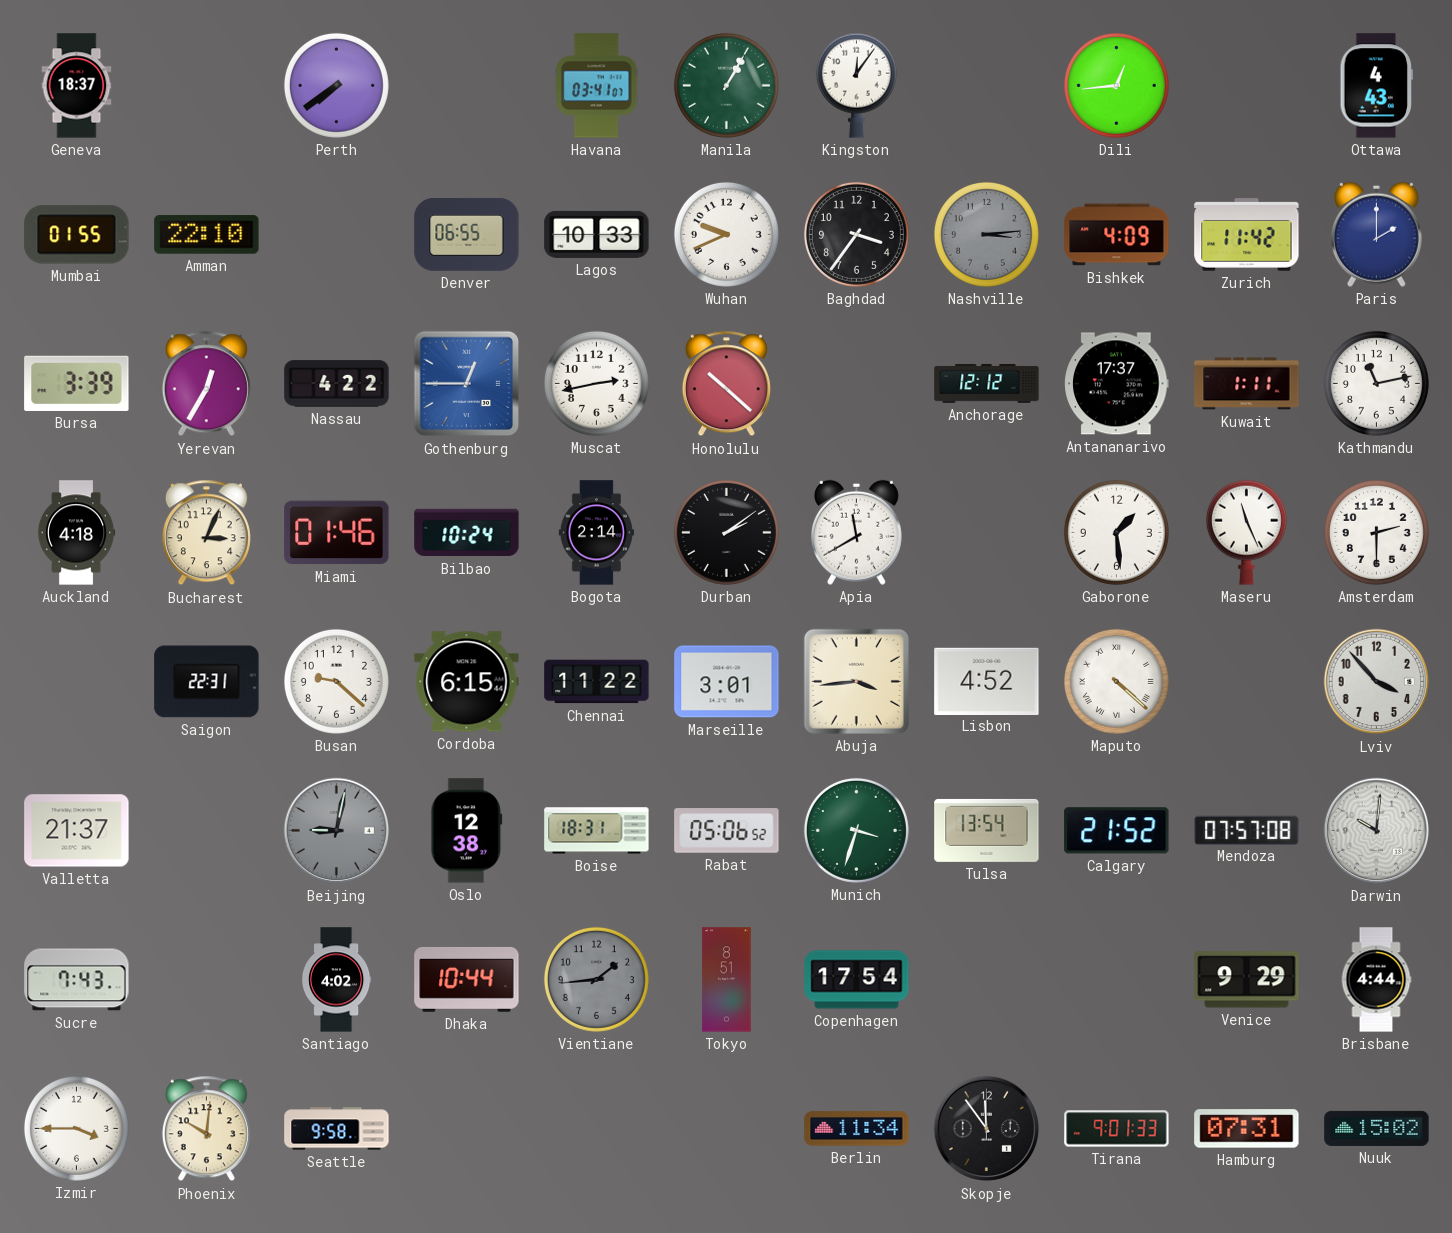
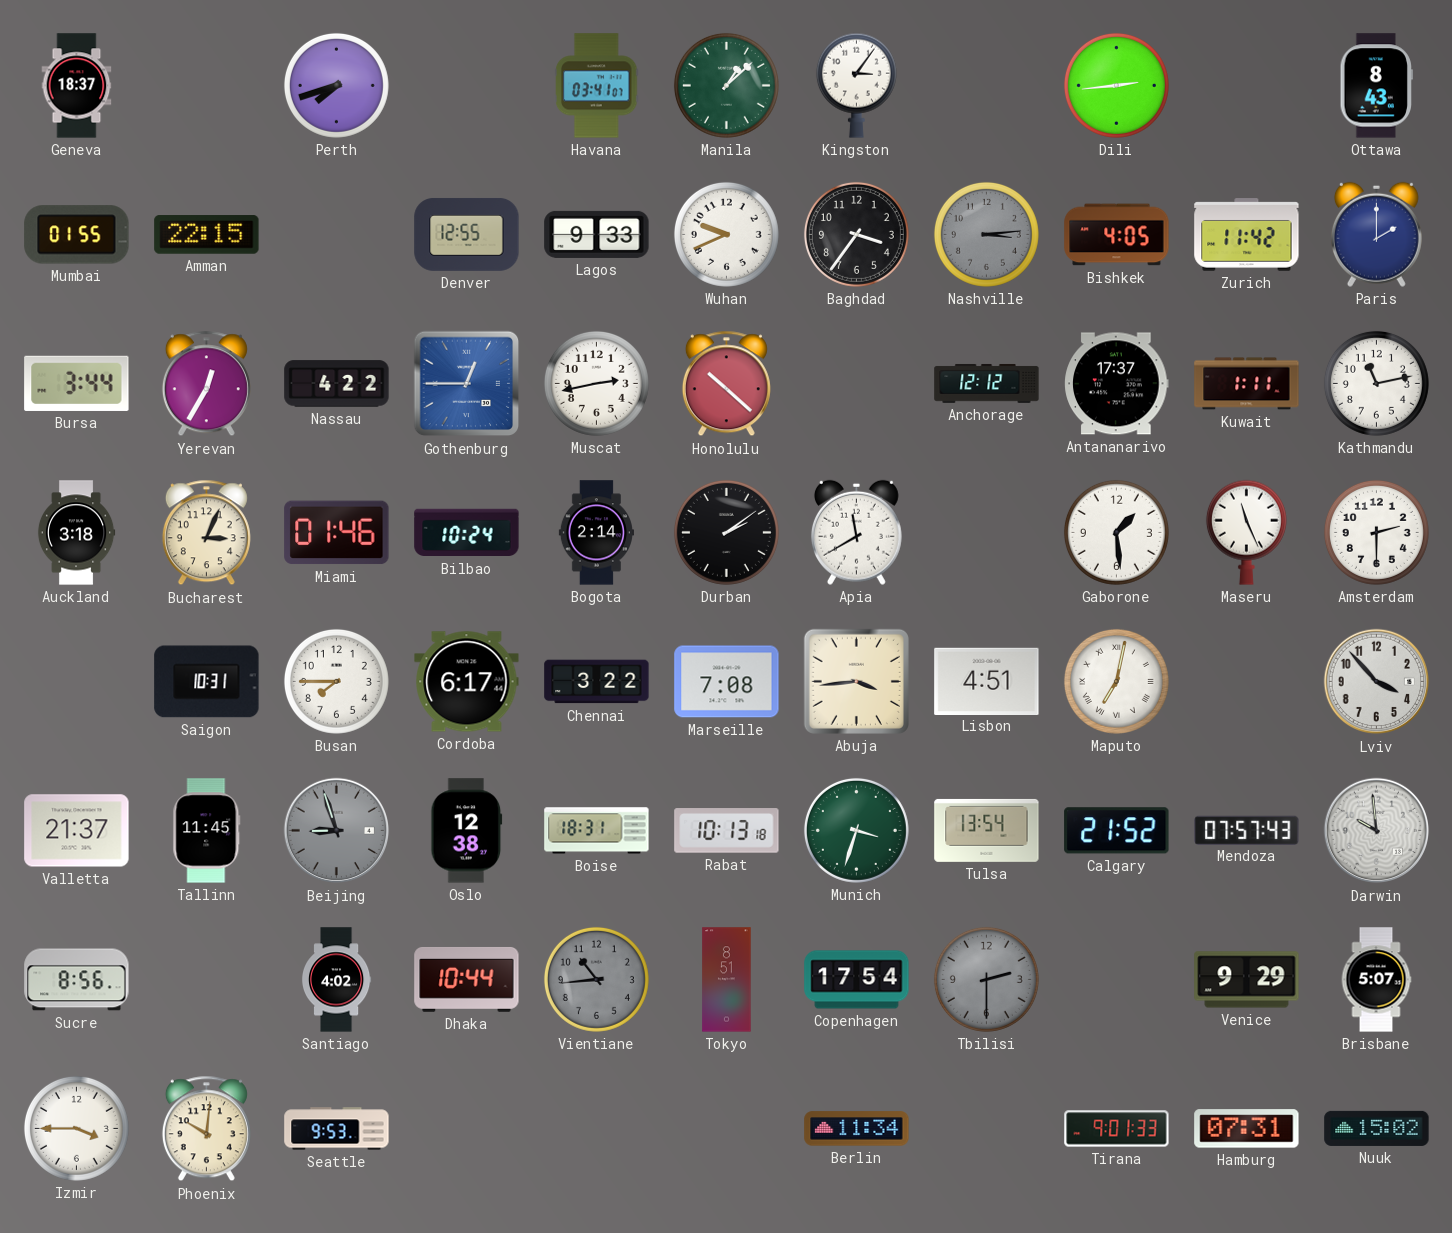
Perth: 7:39 -> 7:42
Manila: 1:05 -> 1:08
Kingston: 12:06 -> 3:06
Dili: 12:44 -> 2:44
Ottawa: 4:43 -> 8:43
Amman: 22:10 -> 22:15
Denver: 06:55 -> 12:55
Lagos: 10:33 -> 9:33
Bishkek: 4:09 -> 4:05
Bursa: 3:39 -> 3:44
Auckland: 4:18 -> 3:18
Saigon: 22:31 -> 10:31
Busan: 9:22 -> 7:45
Cordoba: 6:15 -> 6:17
Chennai: 11:22 -> 3:22
Marseille: 3:01 -> 7:08
Lisbon: 4:52 -> 4:51
Maputo: 4:22 -> 7:02
Tallinn: none -> 11:45
Beijing: 9:02 -> 8:57
Rabat: 05:06 -> 10:13
Mendoza: 07:57:08 -> 07:57:43
Darwin: 10:01 -> 9:59
Sucre: 7:43 -> 8:56
Vientiane: 1:44 -> 10:44
Tbilisi: none -> 2:30
Brisbane: 4:44 -> 5:07
Seattle: 9:58 -> 9:53
Skopje: 11:54 -> none
